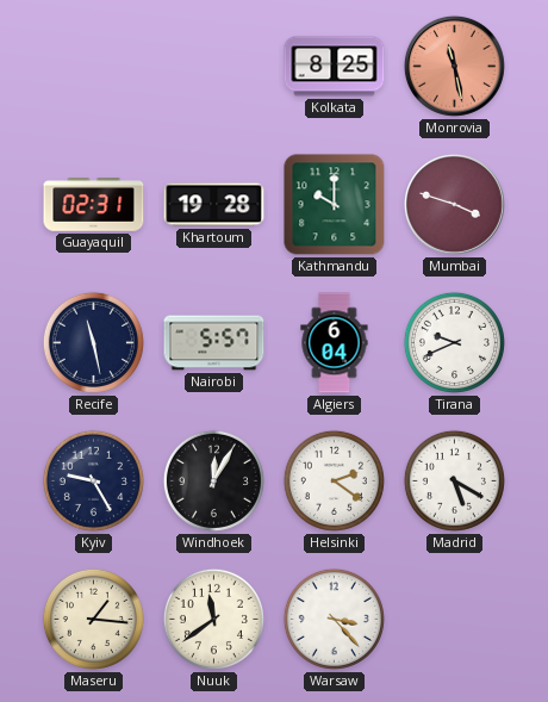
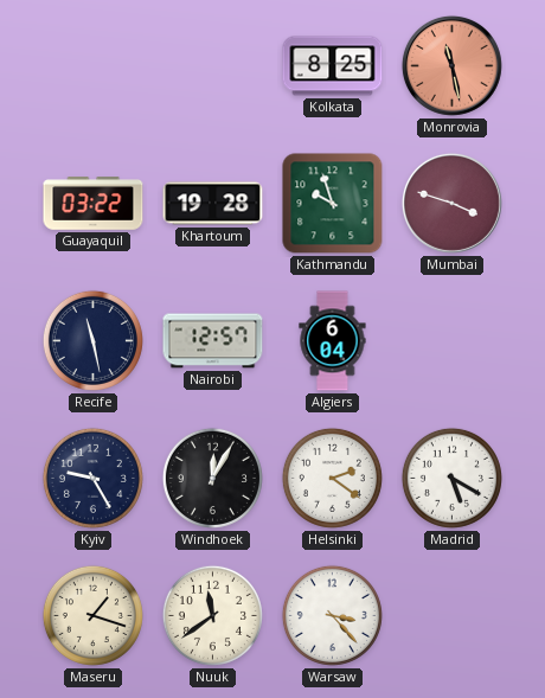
Guayaquil: 02:31 -> 03:22
Kathmandu: 10:00 -> 9:57
Nairobi: 5:57 -> 12:57
Tirana: 9:41 -> none
Maseru: 1:16 -> 1:18
